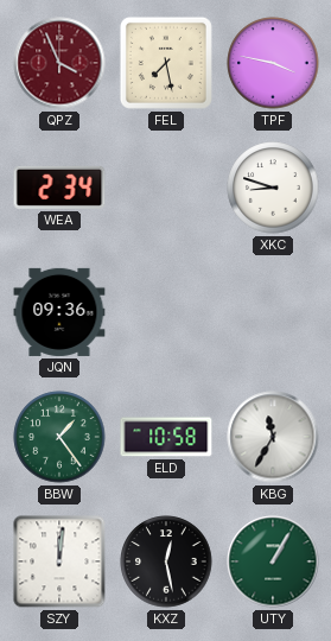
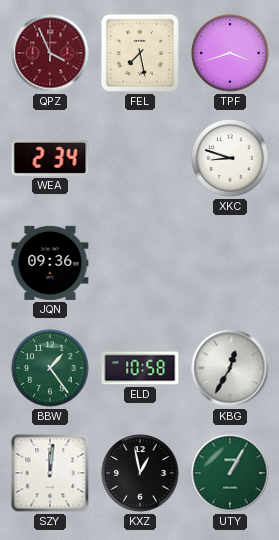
TPF: 3:47 -> 3:42
KBG: 11:35 -> 12:35
KXZ: 12:28 -> 12:58
